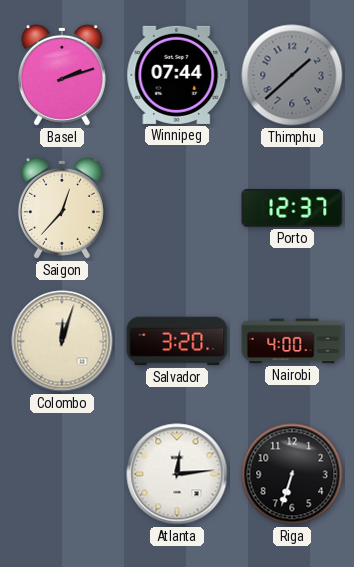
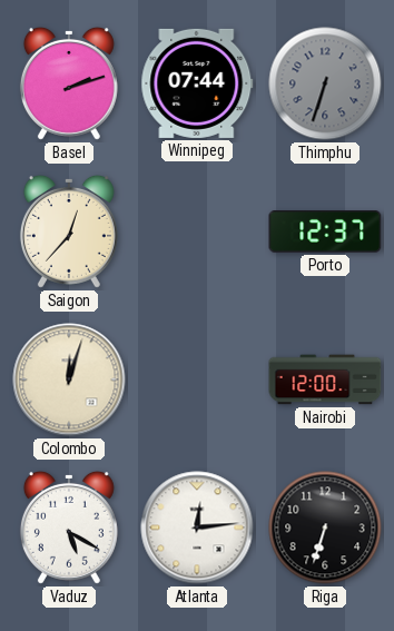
Thimphu: 1:38 -> 6:33
Salvador: 3:20 -> none
Nairobi: 4:00 -> 12:00
Vaduz: none -> 5:20
